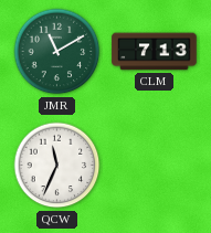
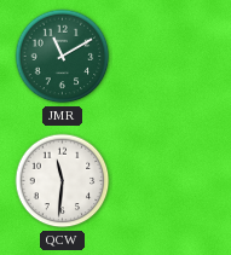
CLM: 7:13 -> none
QCW: 11:34 -> 11:31
